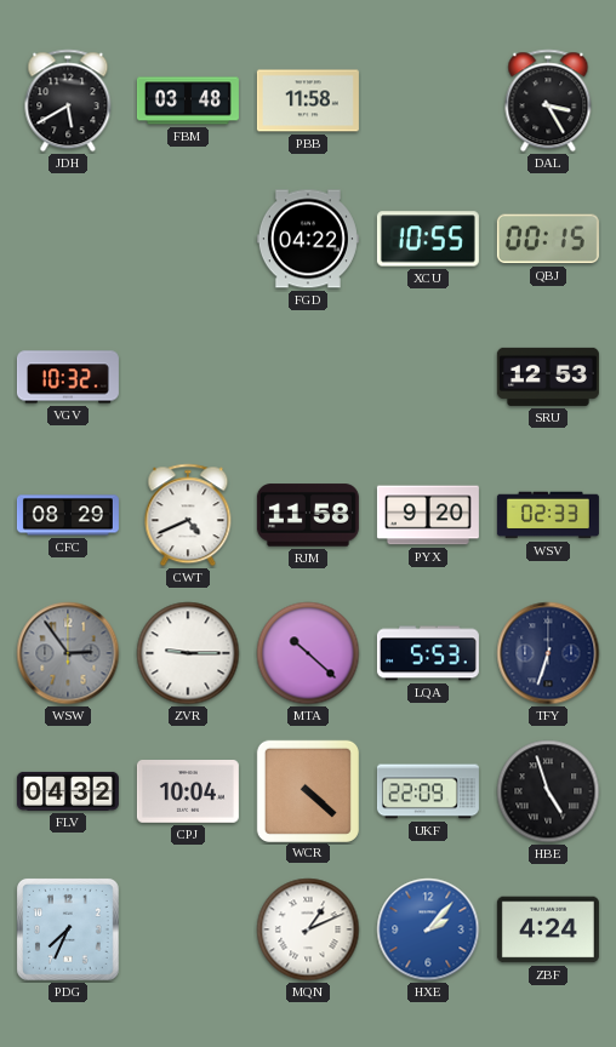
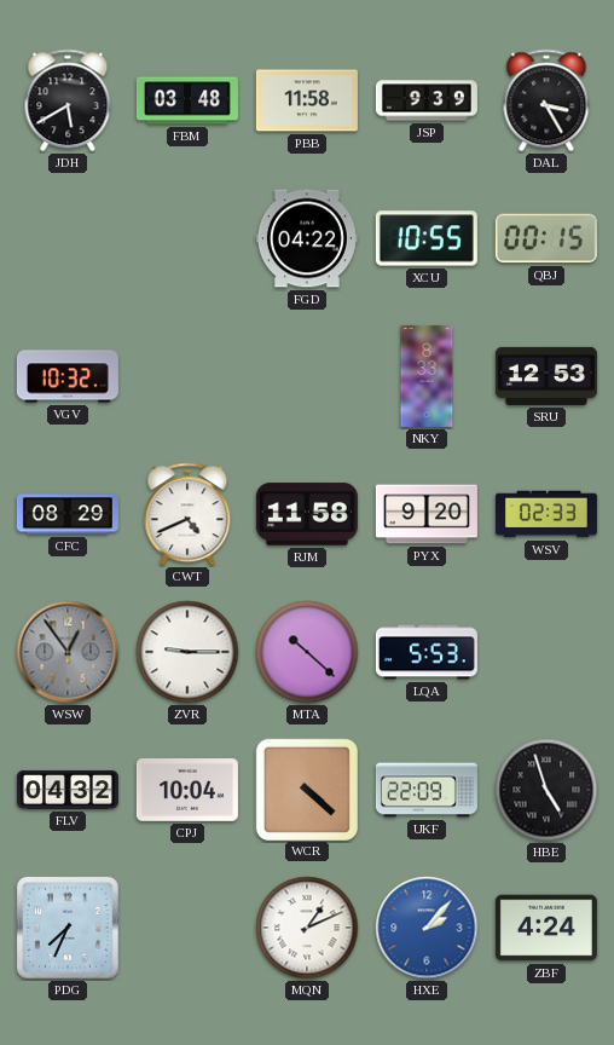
JSP: none -> 9:39
NKY: none -> 8:33
WSW: 2:54 -> 12:54
TFY: 6:33 -> none
